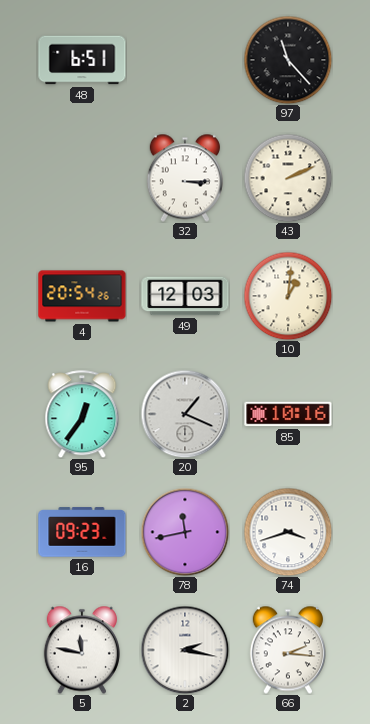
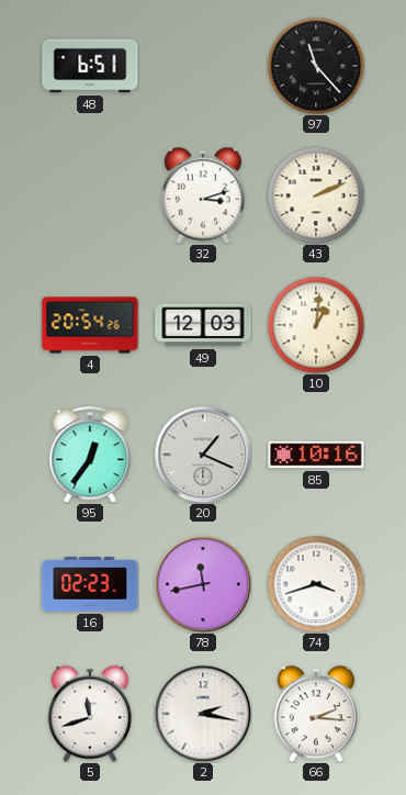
32: 3:15 -> 3:12
16: 09:23 -> 02:23
5: 11:47 -> 11:42
